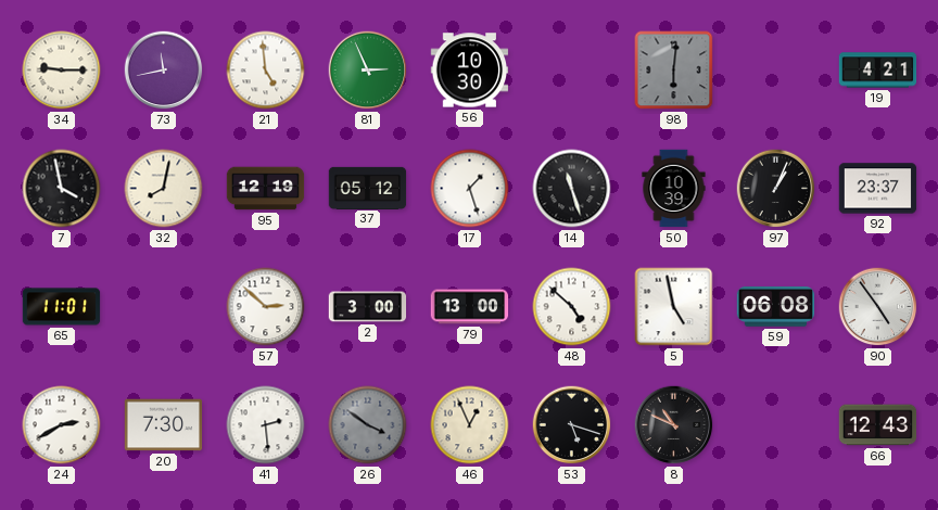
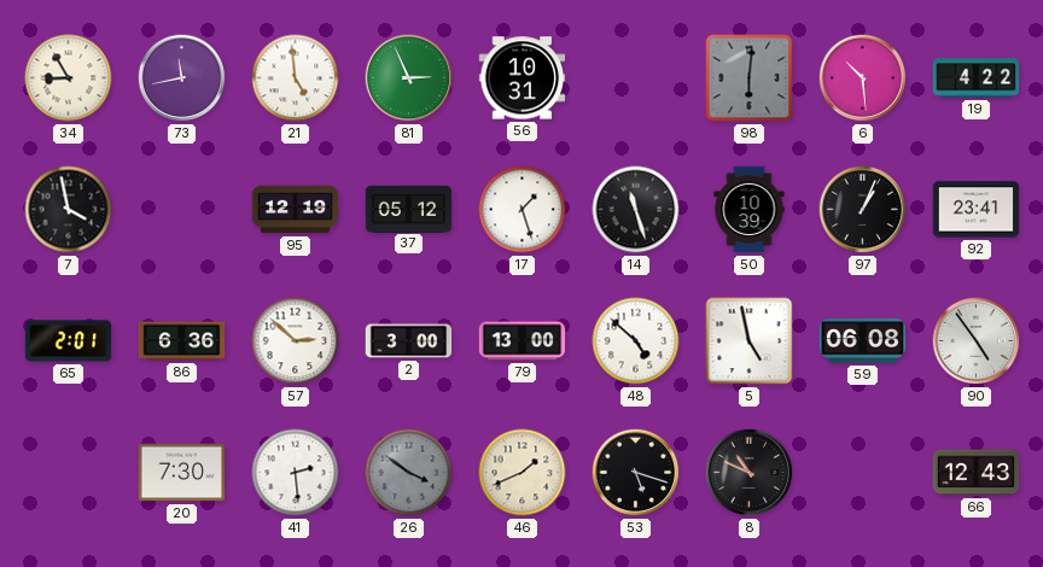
34: 9:15 -> 8:55
56: 10:30 -> 10:31
6: none -> 10:29
19: 4:21 -> 4:22
32: 8:02 -> none
92: 23:37 -> 23:41
65: 11:01 -> 2:01
86: none -> 6:36
24: 2:40 -> none
46: 12:56 -> 1:41
